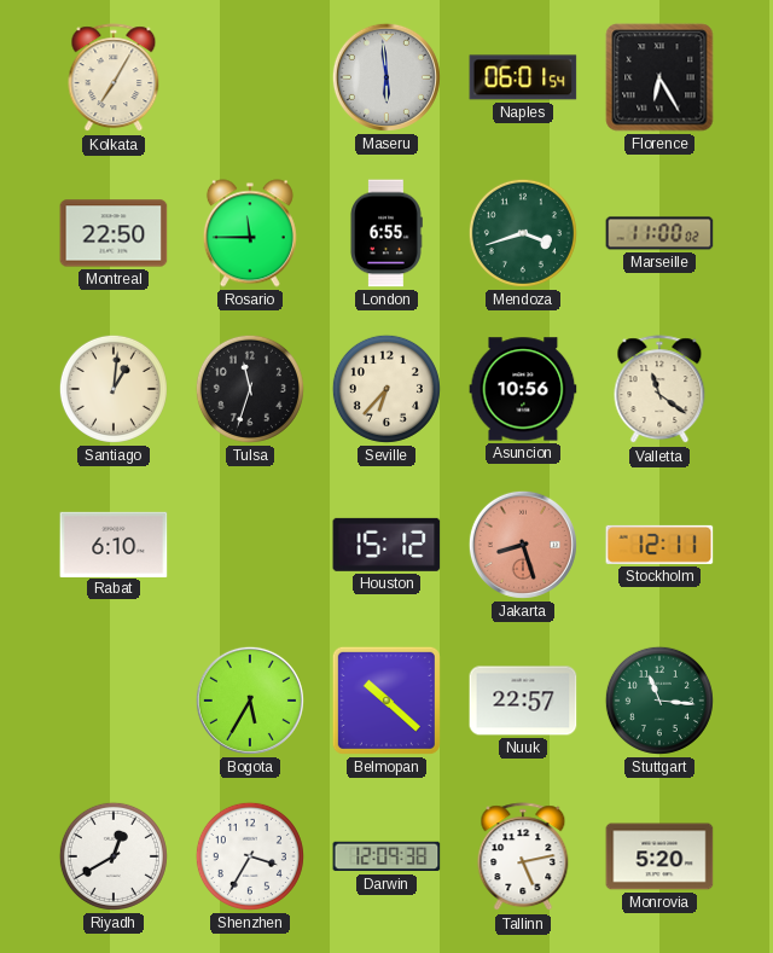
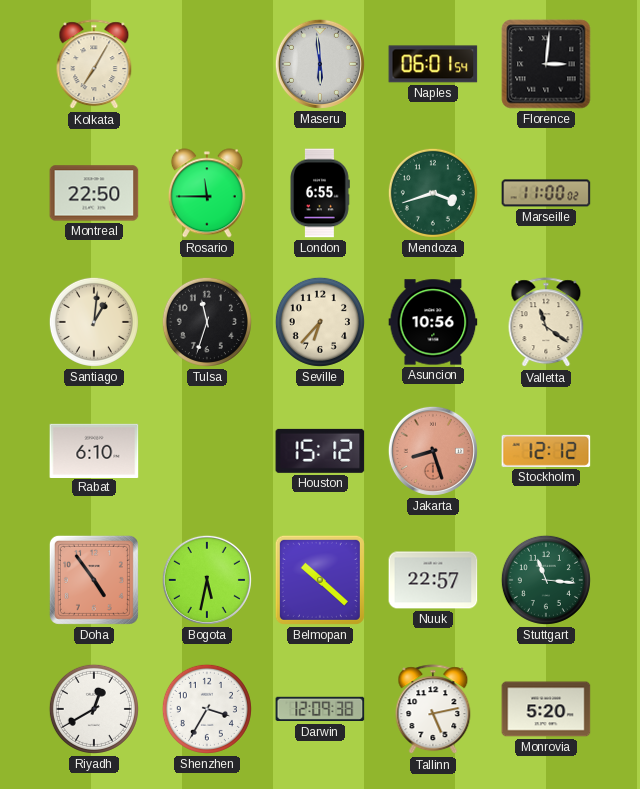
Florence: 6:25 -> 3:01
Stockholm: 12:11 -> 12:12
Doha: none -> 4:54
Bogota: 5:35 -> 5:32
